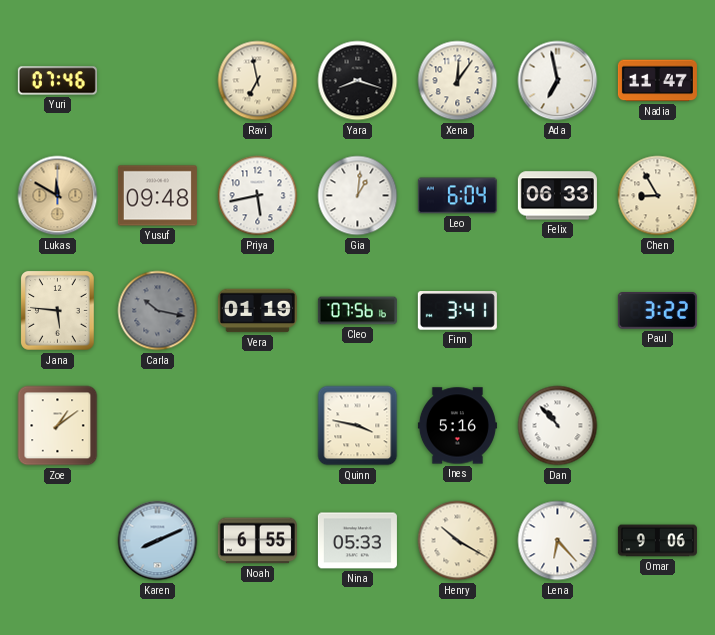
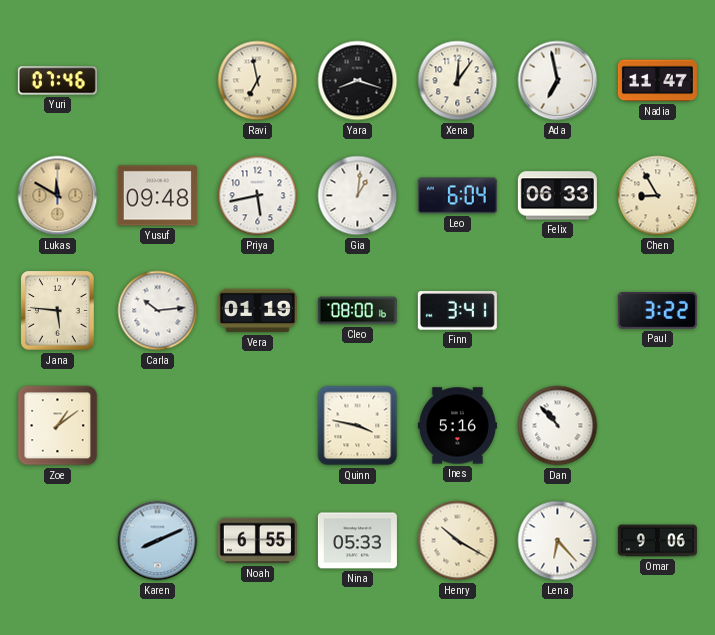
Carla: 10:17 -> 10:14
Carla dial: grey -> white
Cleo: 07:56 -> 08:00
